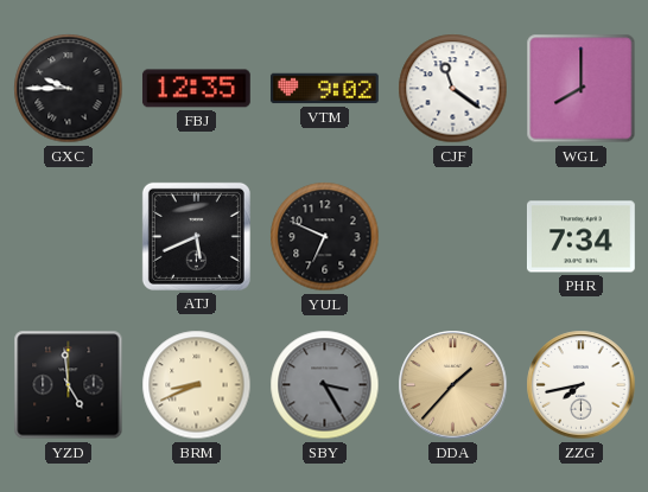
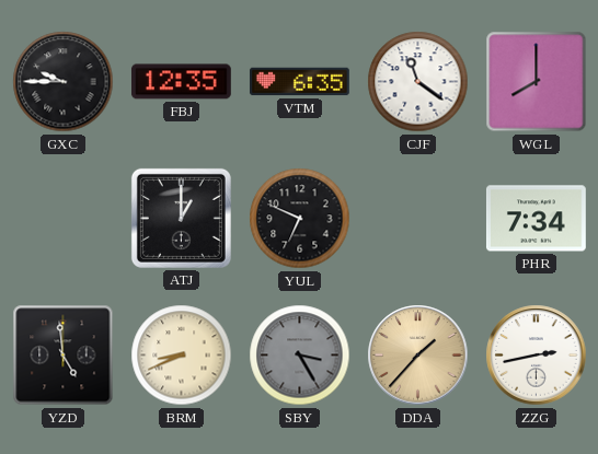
VTM: 9:02 -> 6:35
ATJ: 5:41 -> 1:00
ZZG: 7:43 -> 2:43
